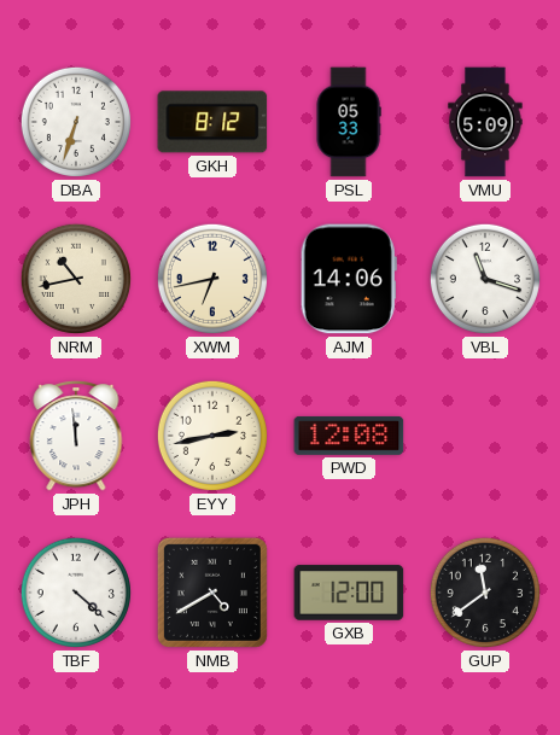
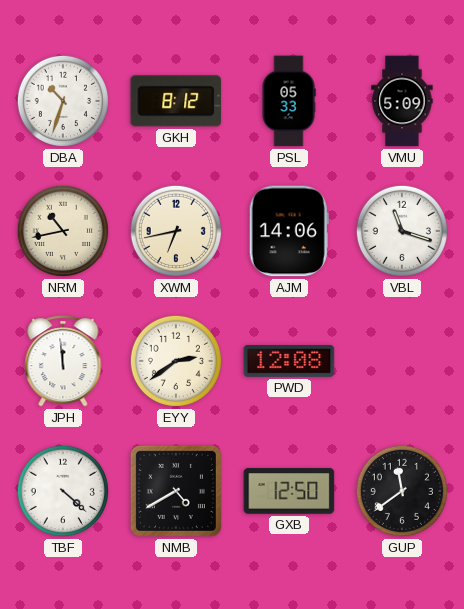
DBA: 6:33 -> 10:33
EYY: 2:43 -> 2:39
GXB: 12:00 -> 12:50
